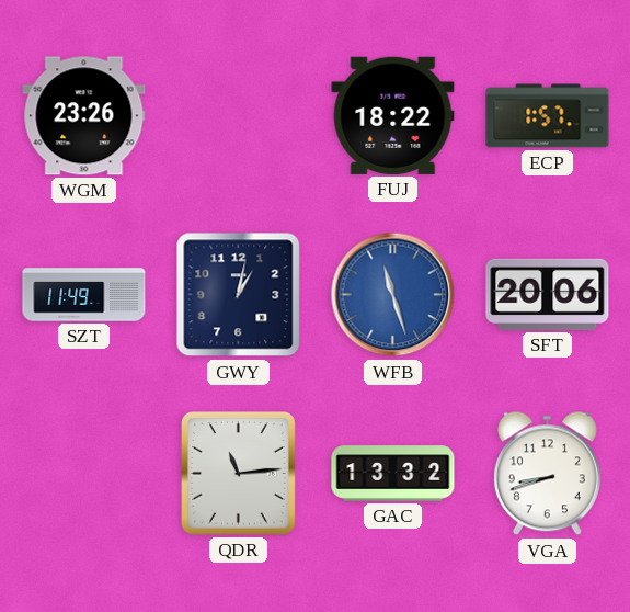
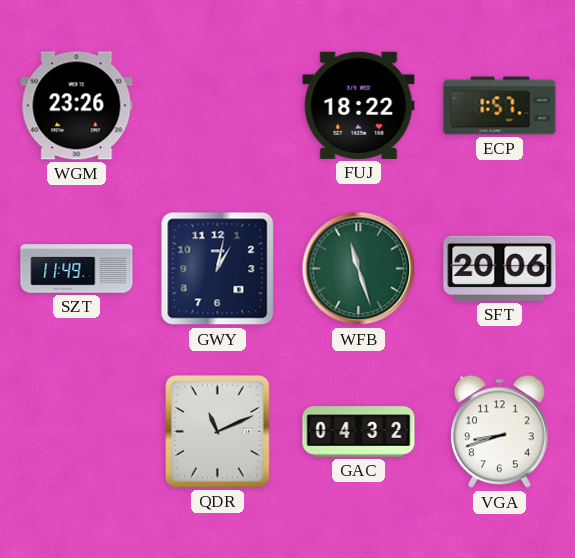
WFB dial: blue -> green
QDR: 11:14 -> 11:11
GAC: 13:32 -> 04:32
